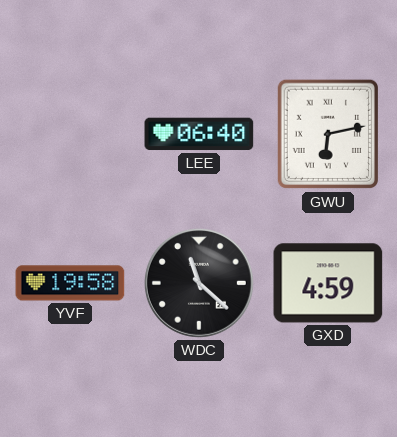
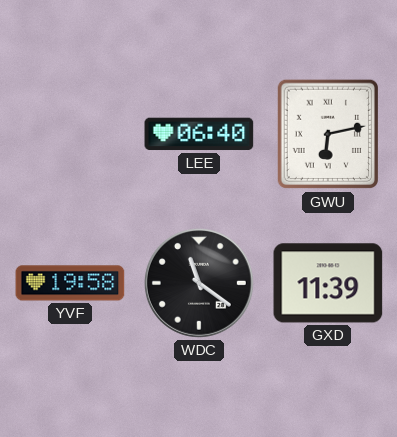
WDC: 11:22 -> 11:21
GXD: 4:59 -> 11:39
